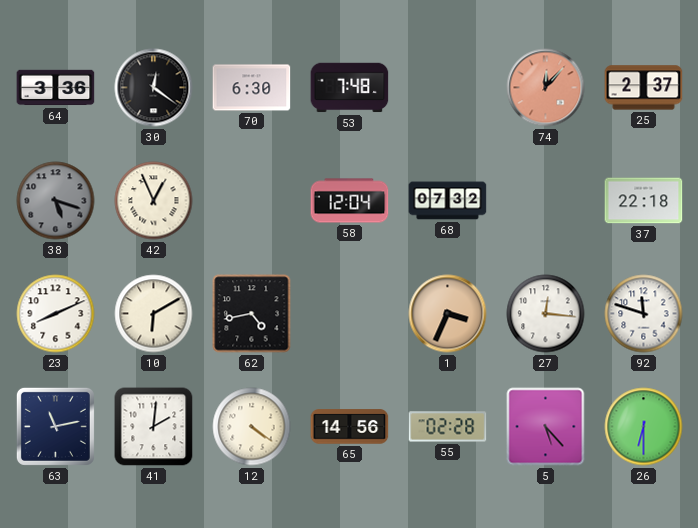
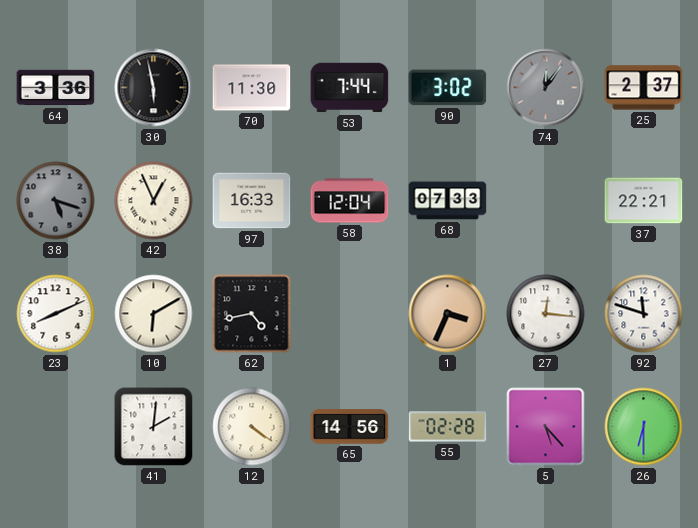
30: 12:21 -> 5:58
70: 6:30 -> 11:30
53: 7:48 -> 7:44
90: none -> 3:02
74: 12:07 -> 12:06
74 dial: salmon -> grey
97: none -> 16:33
68: 07:32 -> 07:33
37: 22:18 -> 22:21
63: 11:13 -> none
